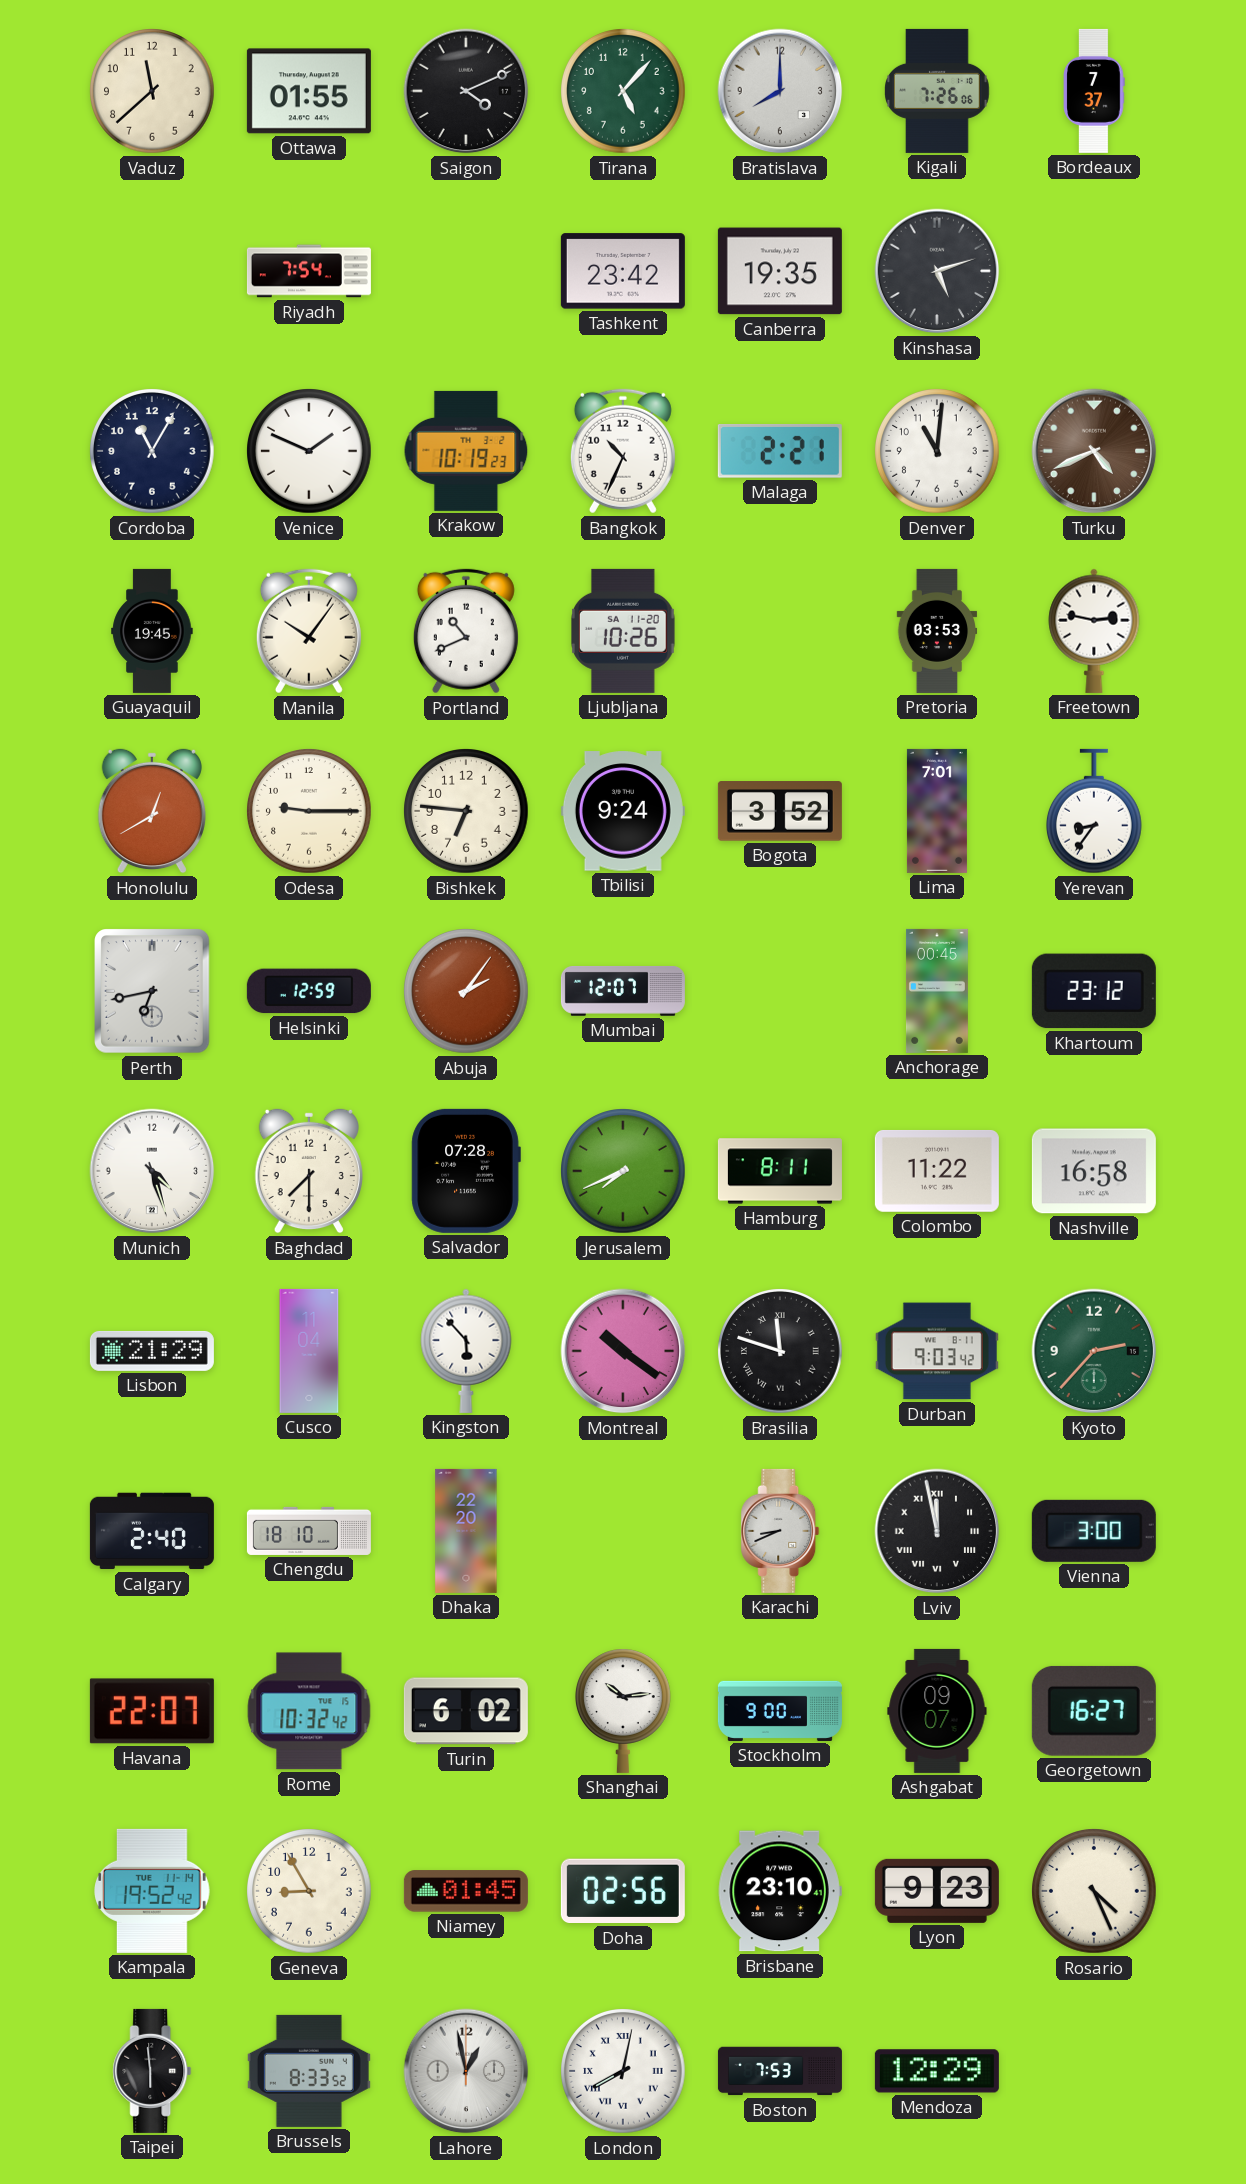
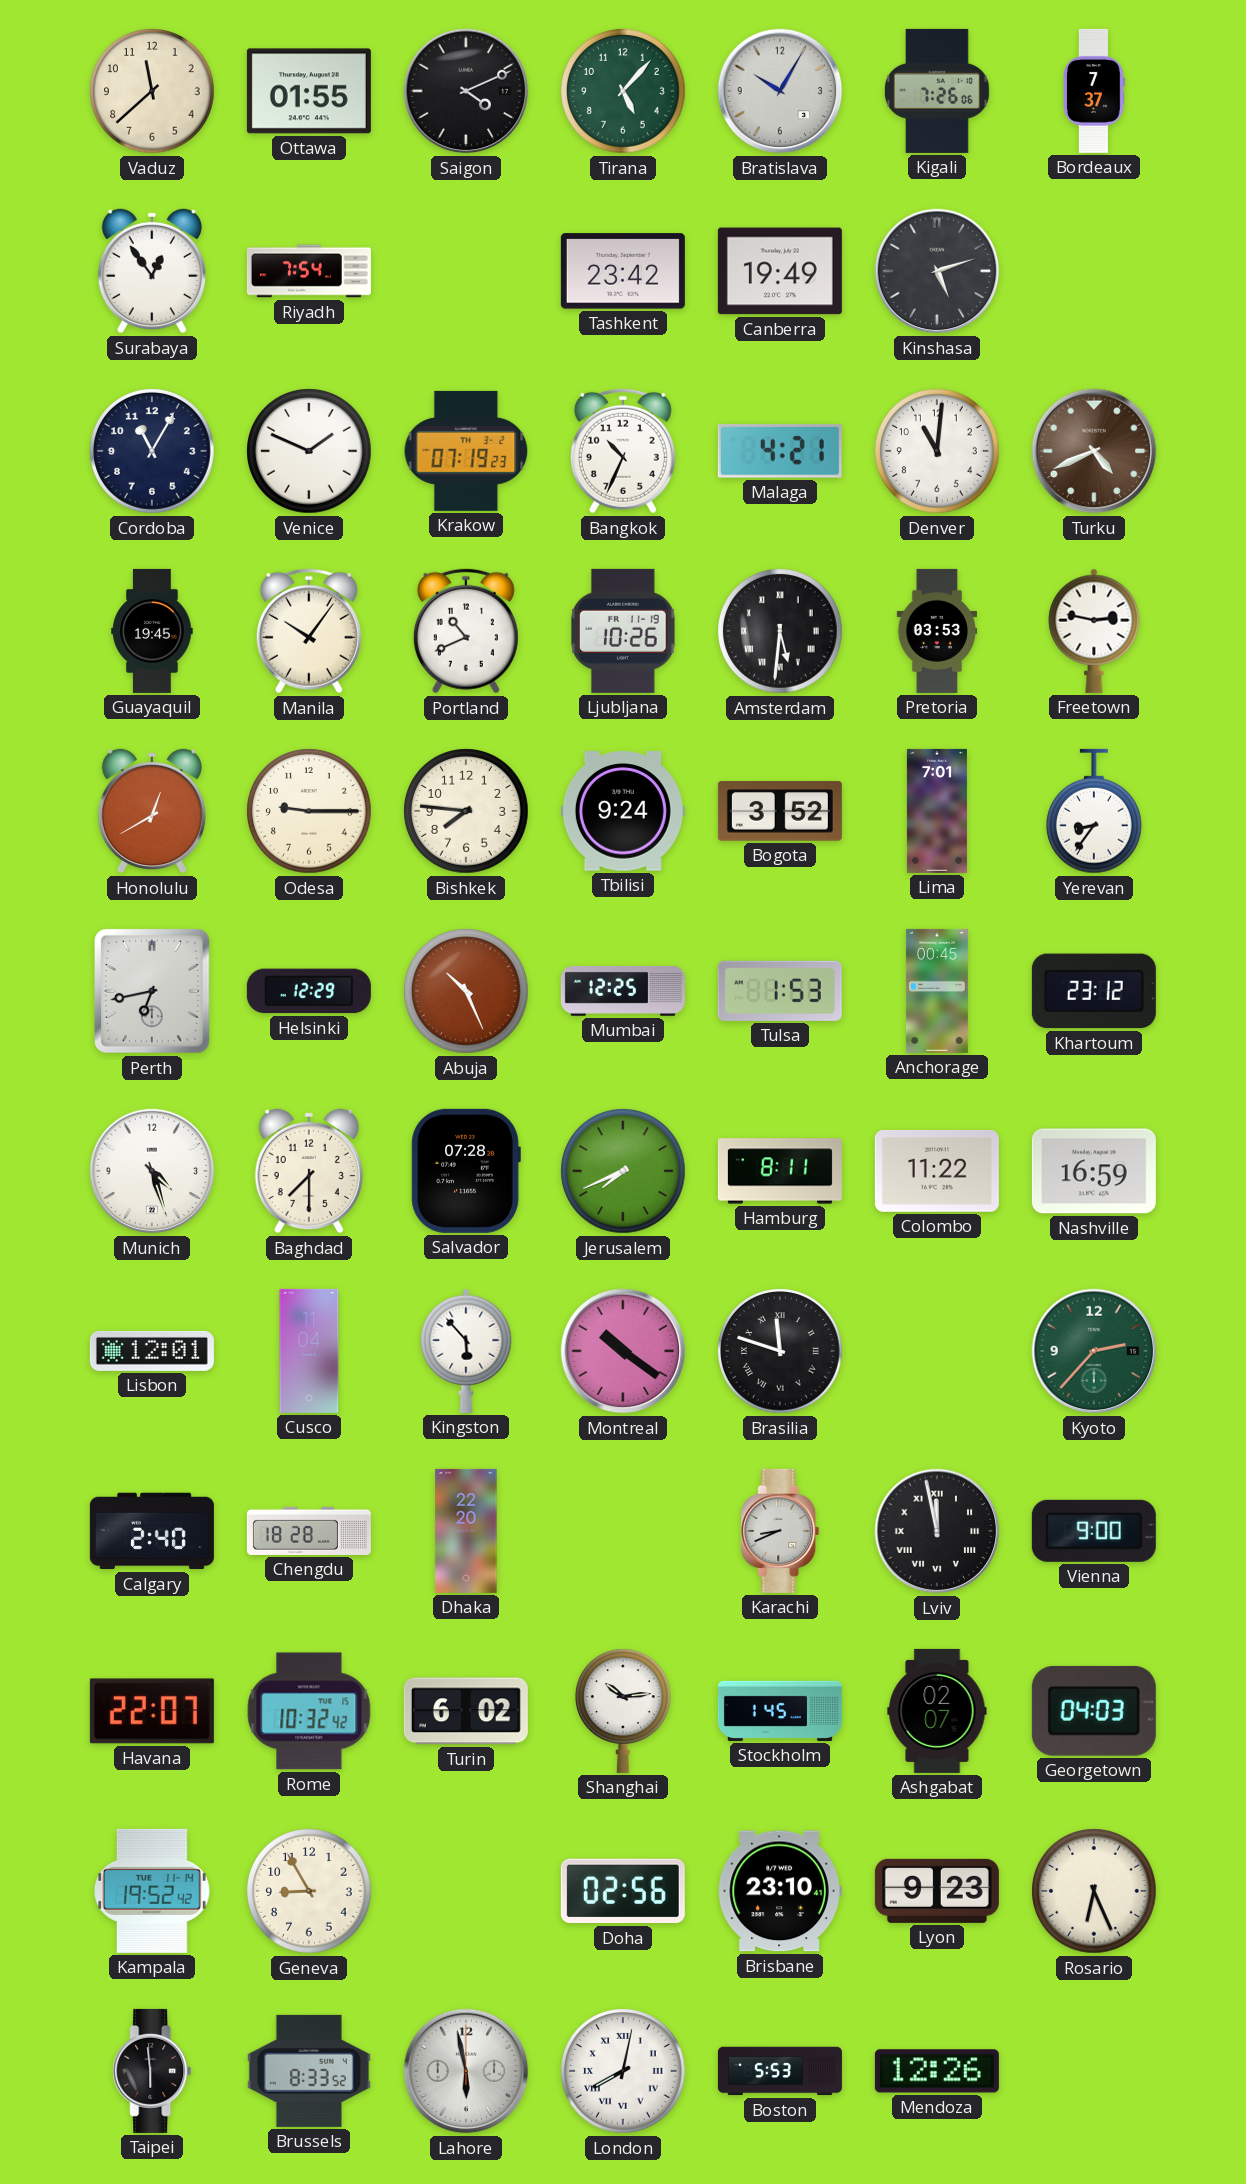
Bratislava: 8:00 -> 10:05
Surabaya: none -> 12:54
Canberra: 19:35 -> 19:49
Krakow: 10:19 -> 07:19
Malaga: 2:21 -> 4:21
Ljubljana date: SA 11-20 -> FR 11-19
Amsterdam: none -> 5:31
Bishkek: 6:46 -> 7:46
Helsinki: 12:59 -> 12:29
Abuja: 2:06 -> 10:26
Mumbai: 12:07 -> 12:25
Tulsa: none -> 1:53
Nashville: 16:58 -> 16:59
Lisbon: 21:29 -> 12:01
Durban: 9:03 -> none
Chengdu: 18:10 -> 18:28
Vienna: 3:00 -> 9:00
Stockholm: 9:00 -> 1:45
Ashgabat: 09:07 -> 02:07
Georgetown: 16:27 -> 04:03
Niamey: 01:45 -> none
Rosario: 4:26 -> 6:26
Lahore: 12:58 -> 5:58
Boston: 7:53 -> 5:53
Mendoza: 12:29 -> 12:26
